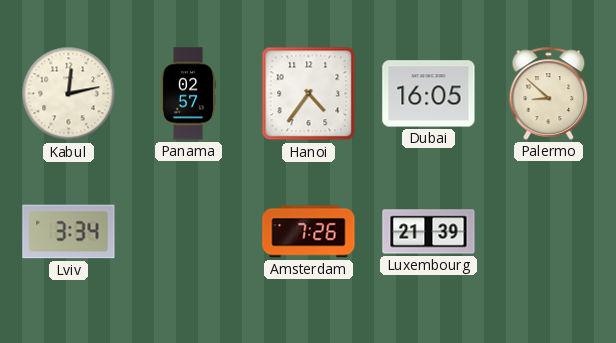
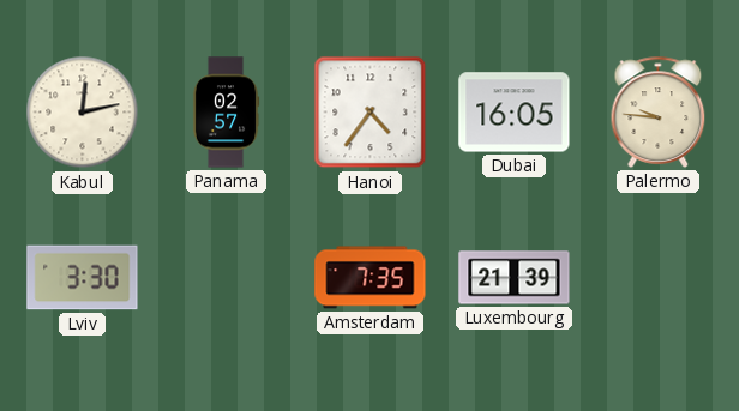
Palermo: 8:52 -> 9:46
Lviv: 3:34 -> 3:30
Amsterdam: 7:26 -> 7:35
